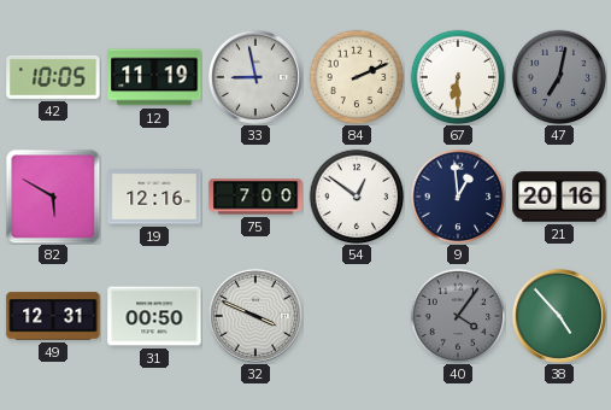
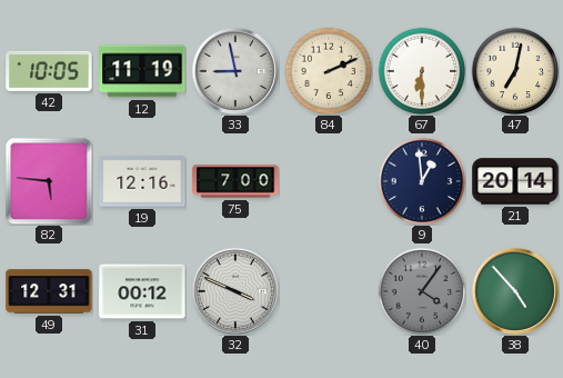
47 dial: grey -> cream
82: 5:50 -> 5:46
54: 12:51 -> none
21: 20:16 -> 20:14
31: 00:50 -> 00:12
